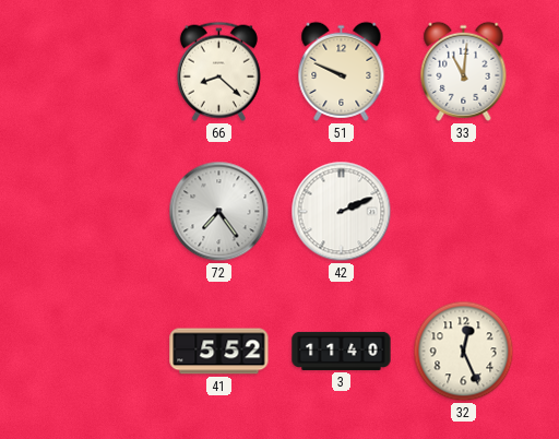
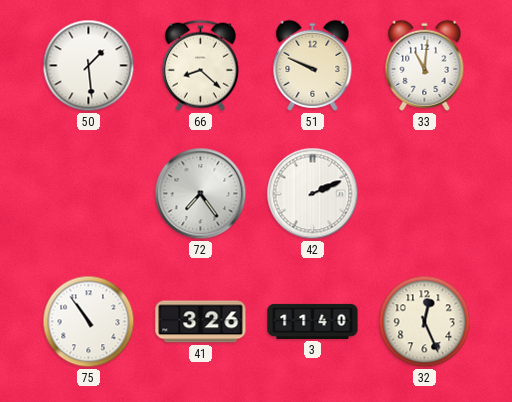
50: none -> 1:29
75: none -> 10:54
41: 5:52 -> 3:26
